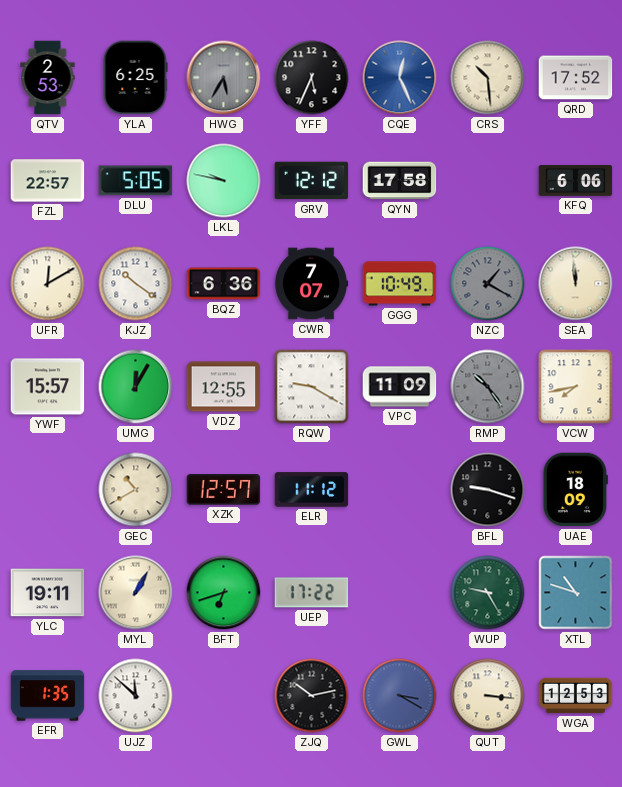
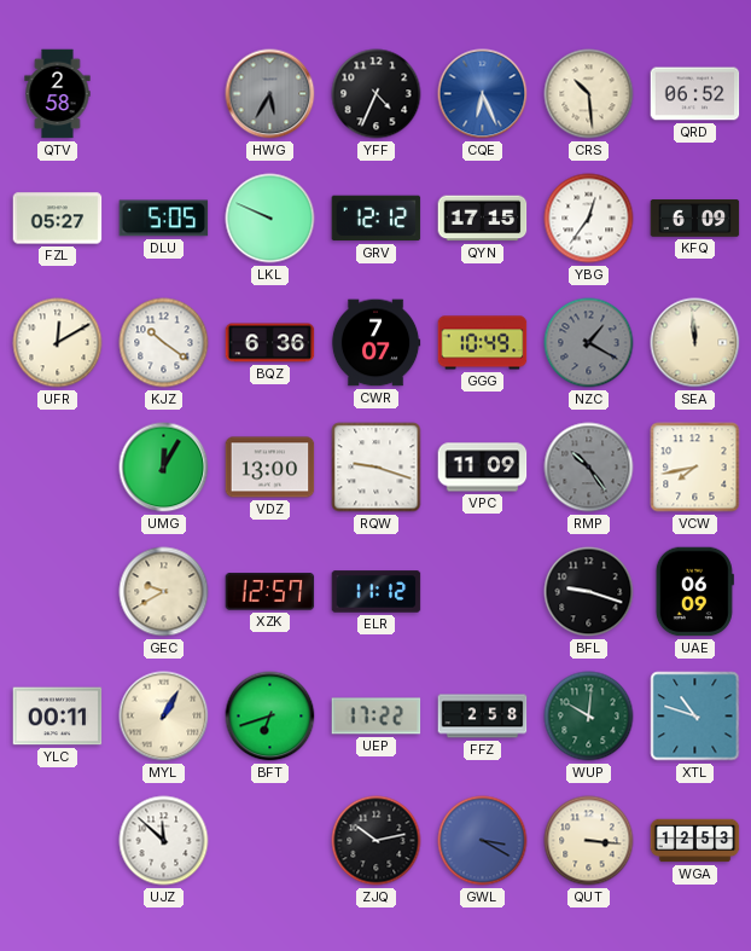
QTV: 2:53 -> 2:58
YLA: 6:25 -> none
YFF: 5:34 -> 4:34
CQE: 12:26 -> 6:26
QRD: 17:52 -> 06:52
FZL: 22:57 -> 05:27
LKL: 9:47 -> 9:49
QYN: 17:58 -> 17:15
YBG: none -> 12:36
KFQ: 6:06 -> 6:09
YWF: 15:57 -> none
VDZ: 12:55 -> 13:00
RQW: 9:20 -> 9:18
GEC: 10:40 -> 9:40
UAE: 18:09 -> 06:09
YLC: 19:11 -> 00:11
FFZ: none -> 2:58
WUP: 9:25 -> 10:01
EFR: 1:35 -> none
